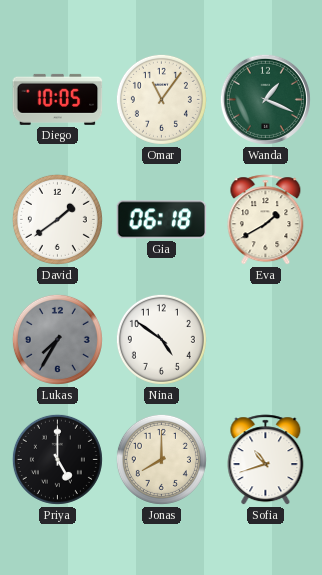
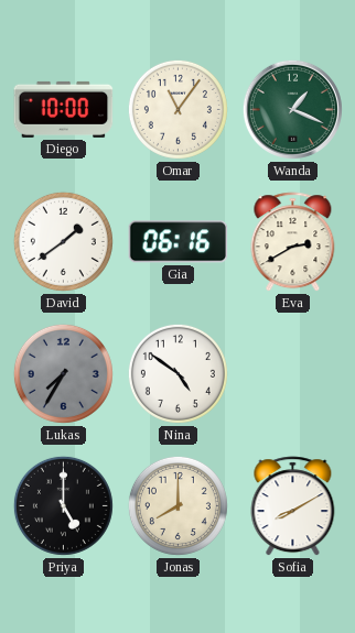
Diego: 10:05 -> 10:00
Gia: 06:18 -> 06:16
Eva: 1:40 -> 2:40
Sofia: 10:42 -> 8:10
